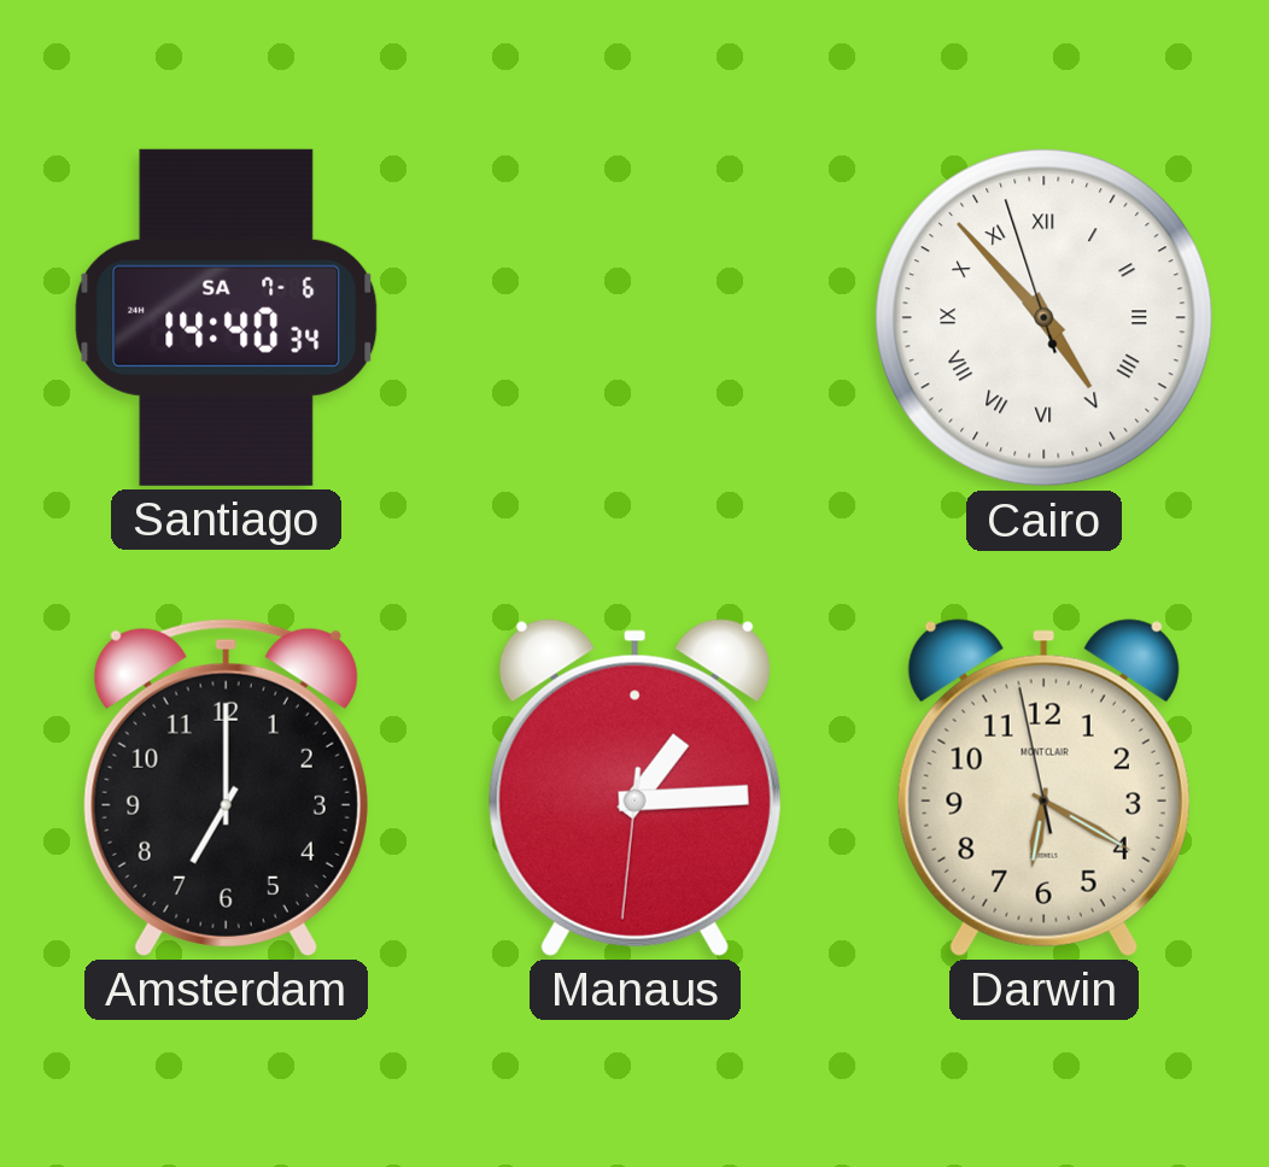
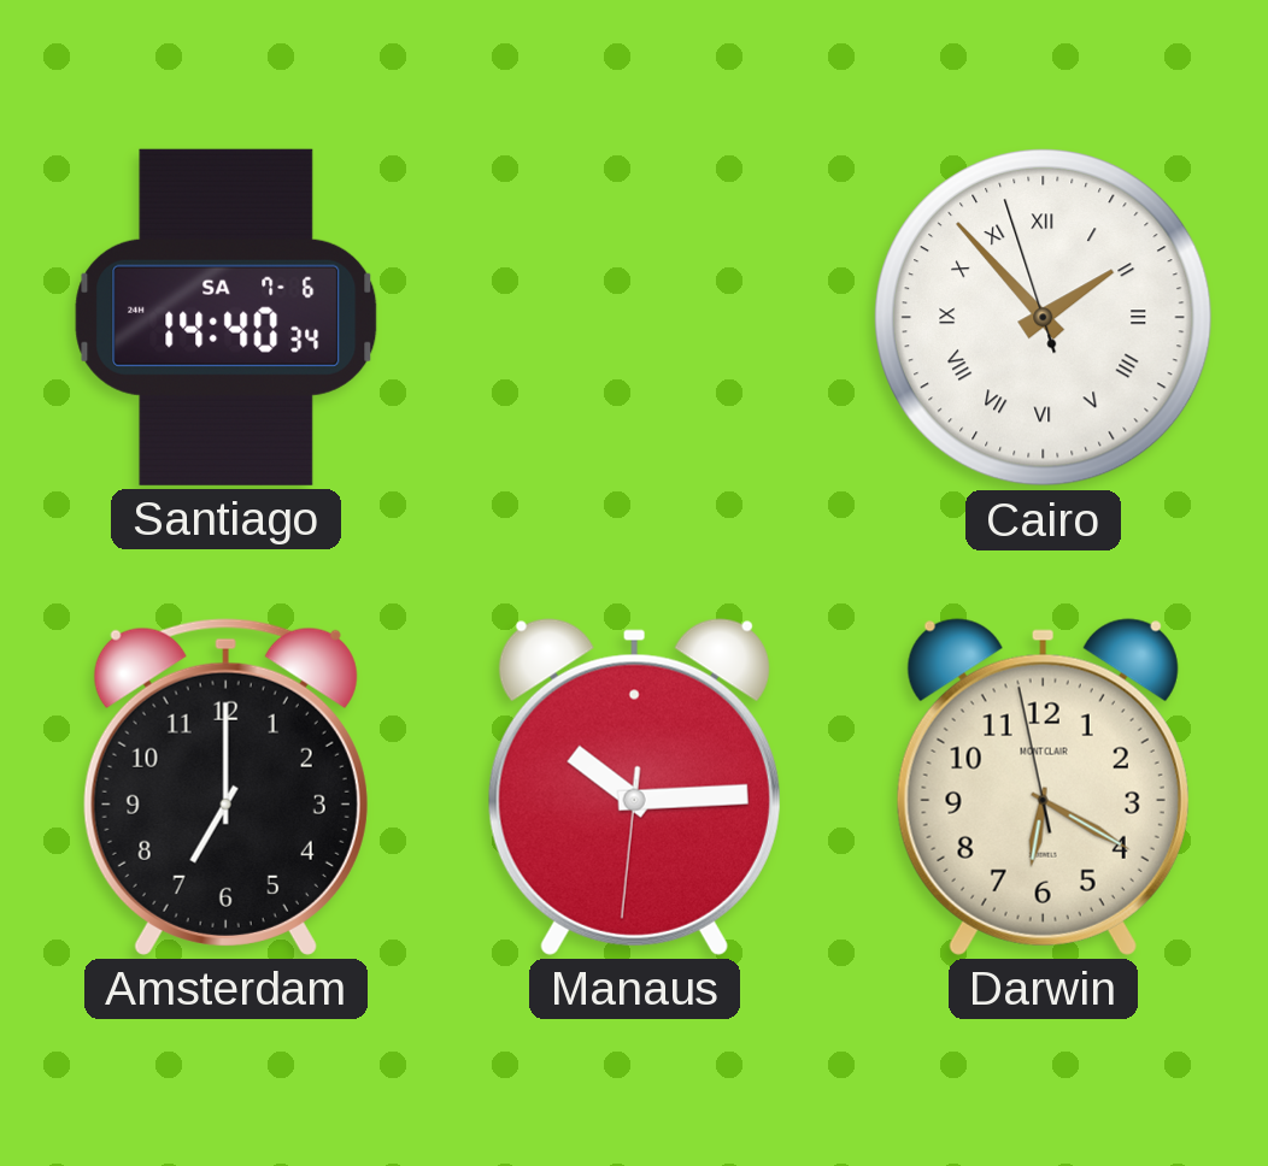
Cairo: 4:52 -> 1:52
Manaus: 1:14 -> 10:14
